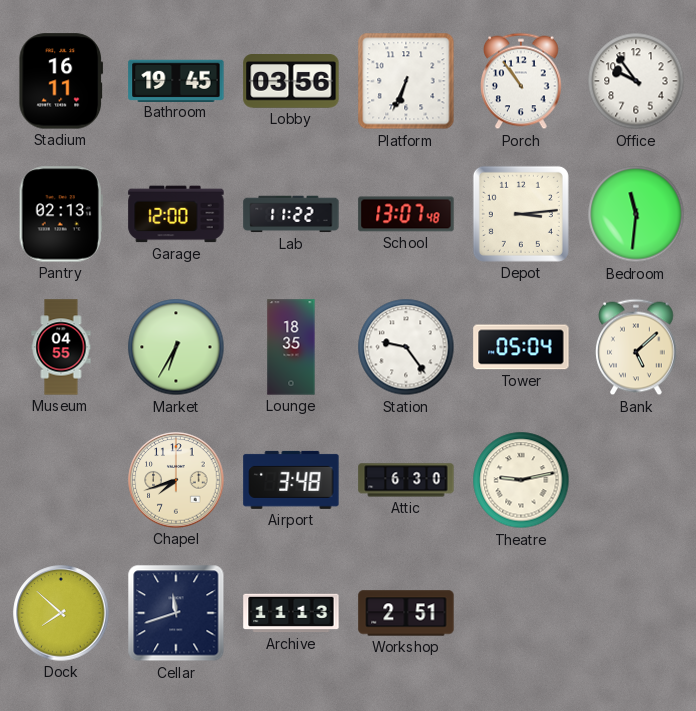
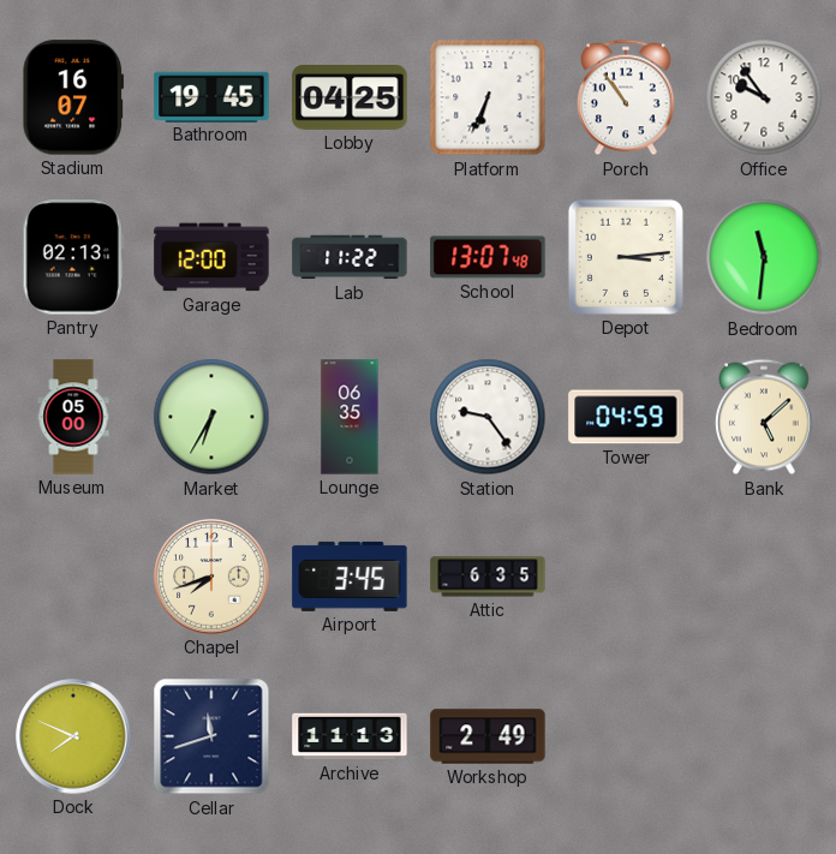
Stadium: 16:11 -> 16:07
Lobby: 03:56 -> 04:25
Museum: 04:55 -> 05:00
Lounge: 18:35 -> 06:35
Tower: 05:04 -> 04:59
Airport: 3:48 -> 3:45
Attic: 6:30 -> 6:35
Theatre: 9:13 -> none
Dock: 7:52 -> 7:49
Workshop: 2:51 -> 2:49
